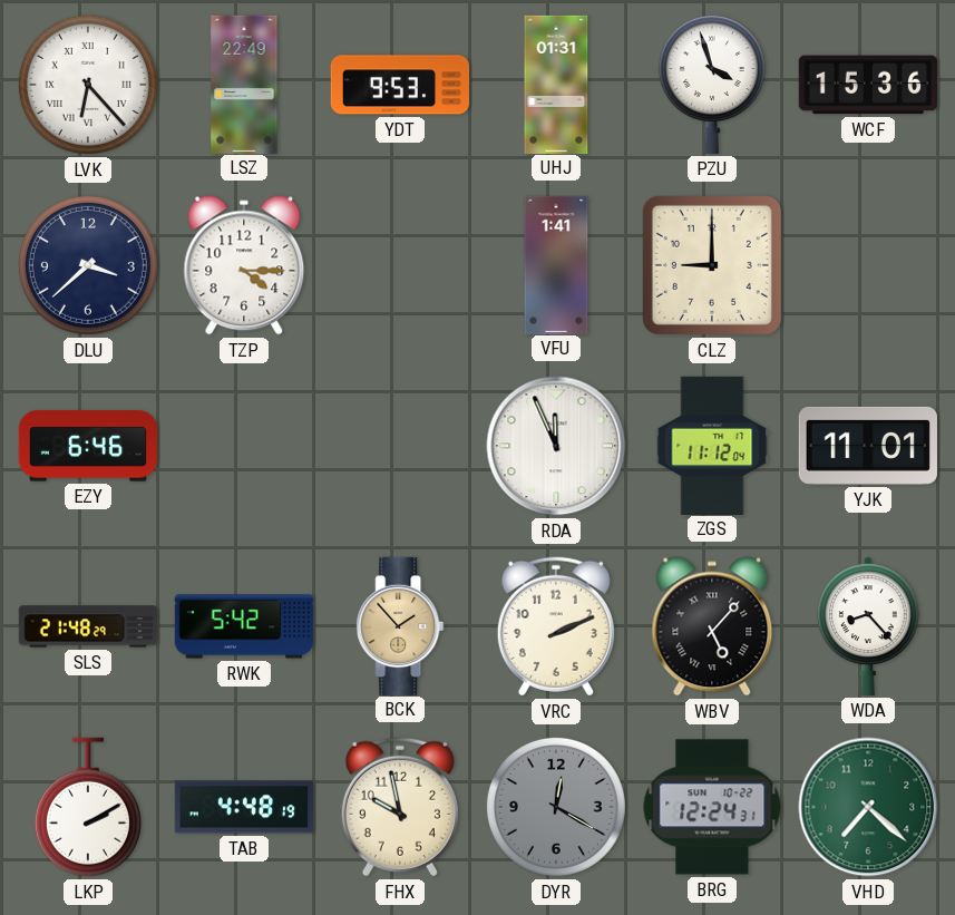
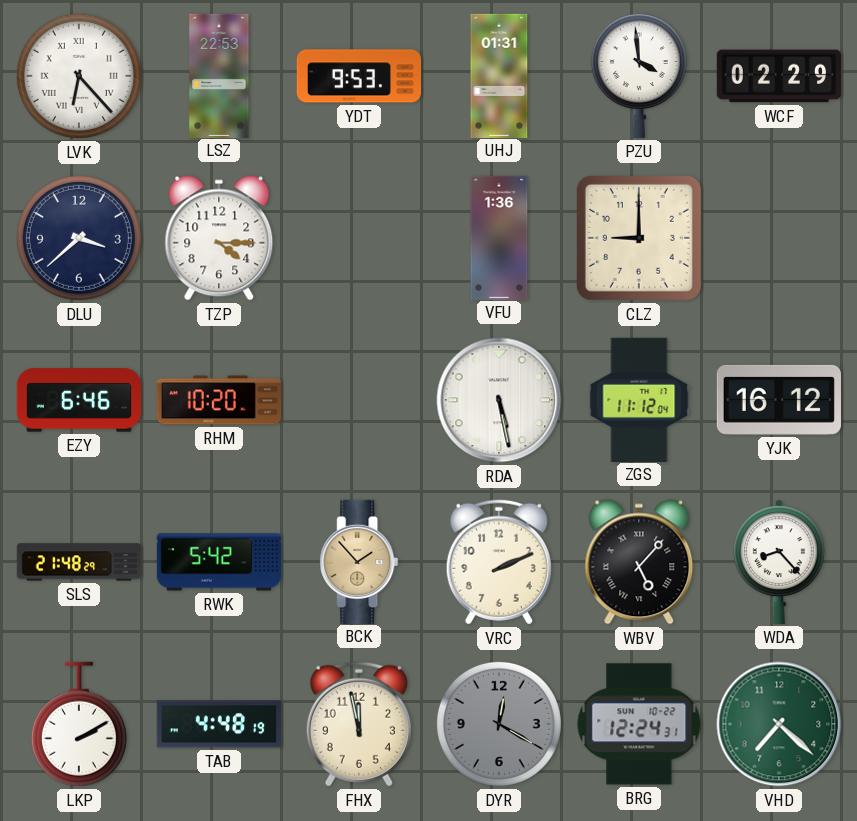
LSZ: 22:49 -> 22:53
PZU: 3:57 -> 3:59
WCF: 15:36 -> 02:29
VFU: 1:41 -> 1:36
RHM: none -> 10:20
RDA: 11:56 -> 5:28
YJK: 11:01 -> 16:12
FHX: 9:58 -> 11:58
